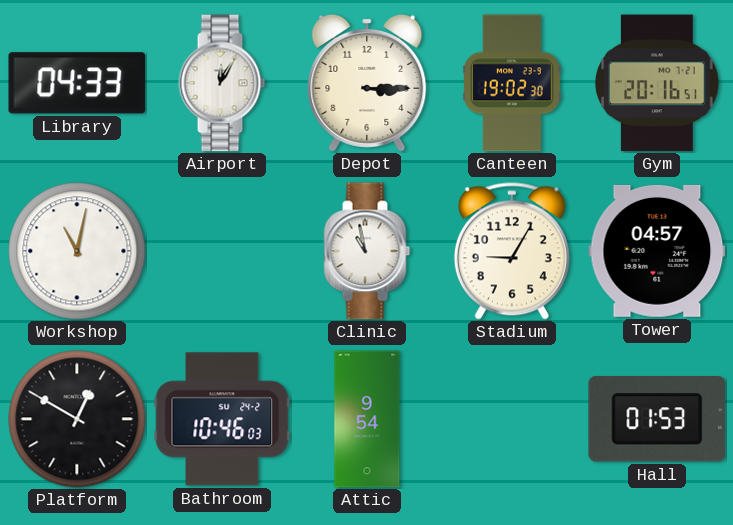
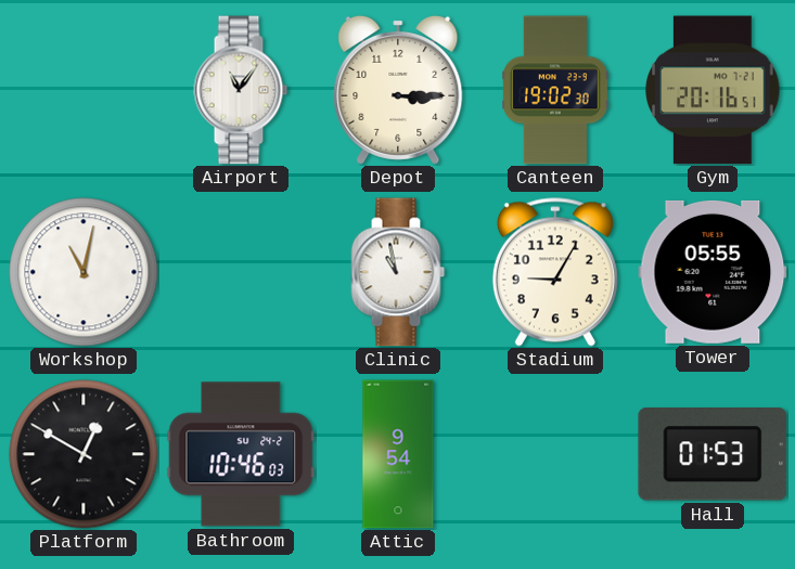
Library: 04:33 -> none
Airport: 12:05 -> 11:06
Tower: 04:57 -> 05:55
